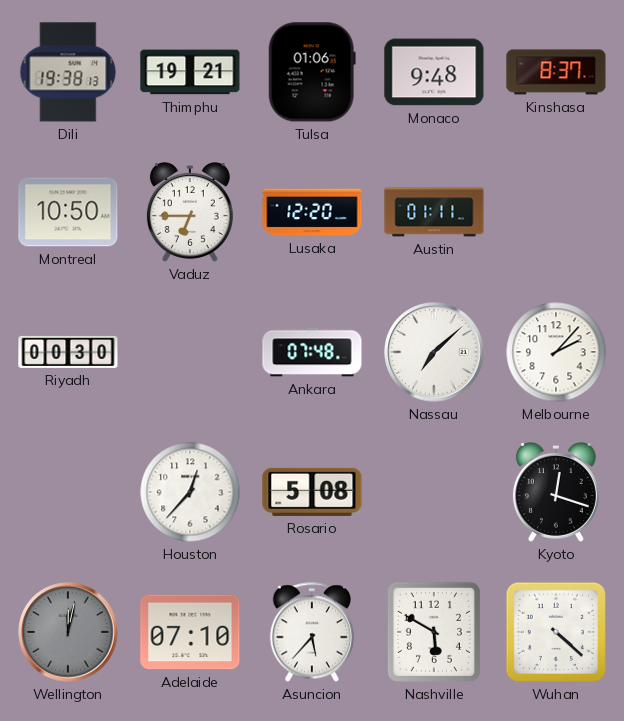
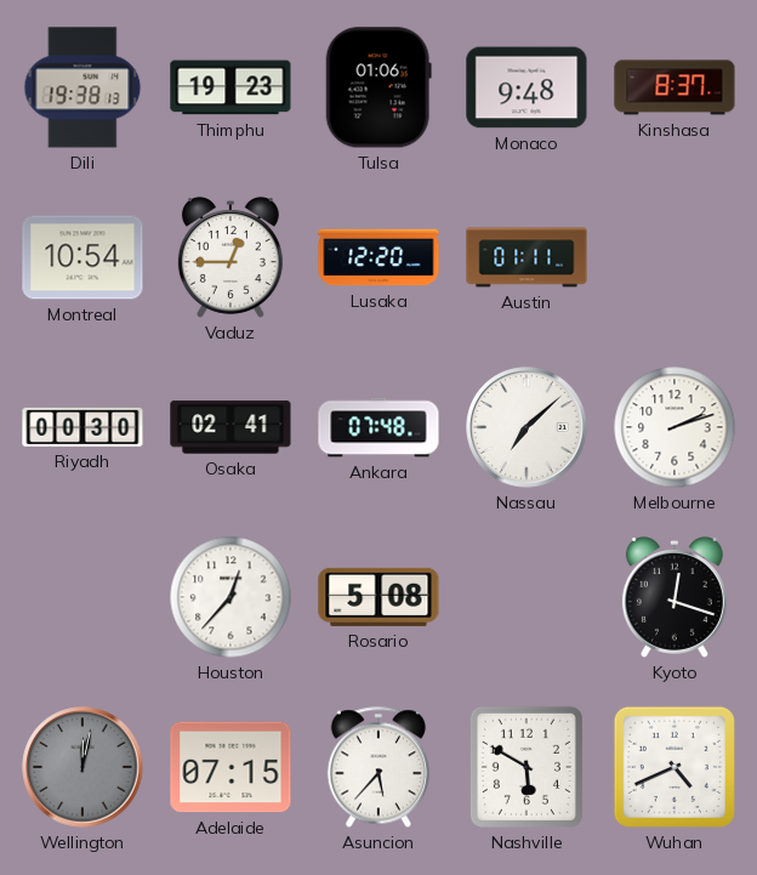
Thimphu: 19:21 -> 19:23
Montreal: 10:50 -> 10:54
Vaduz: 6:45 -> 12:45
Osaka: none -> 02:41
Melbourne: 2:07 -> 2:12
Adelaide: 07:10 -> 07:15
Wuhan: 4:22 -> 4:41
